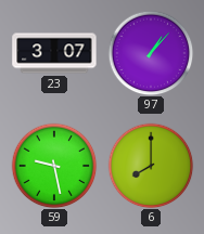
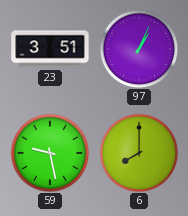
23: 3:07 -> 3:51
97: 1:07 -> 1:04
